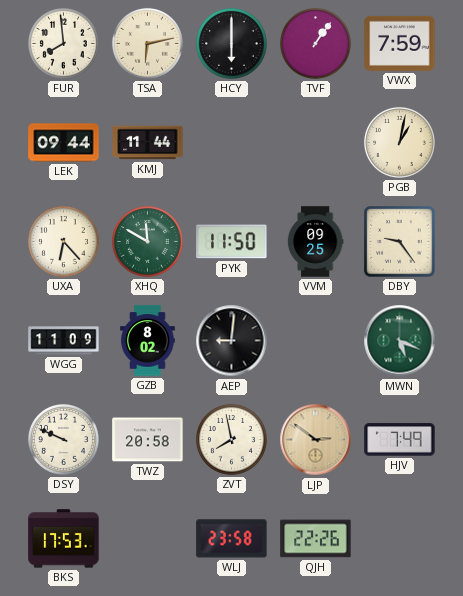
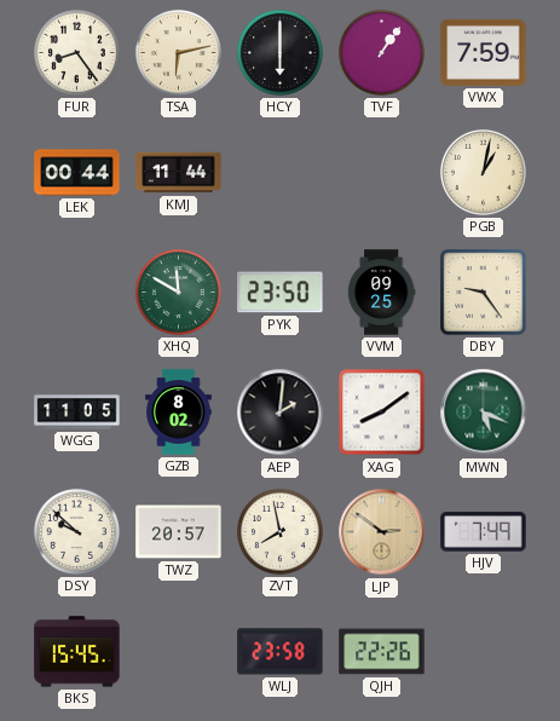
FUR: 7:59 -> 8:24
LEK: 09:44 -> 00:44
UXA: 6:23 -> none
PYK: 11:50 -> 23:50
WGG: 11:09 -> 11:05
AEP: 9:01 -> 2:01
XAG: none -> 8:09
DSY: 9:49 -> 9:52
TWZ: 20:58 -> 20:57
BKS: 17:53 -> 15:45
